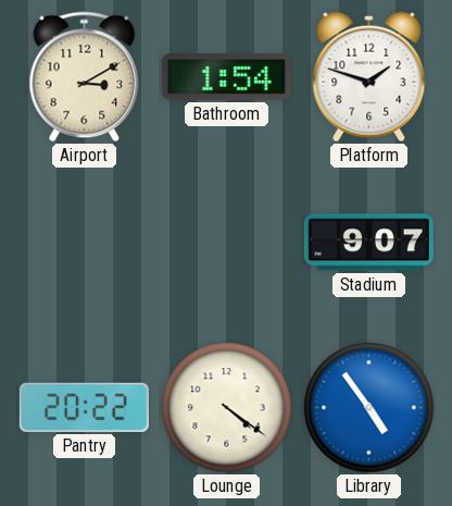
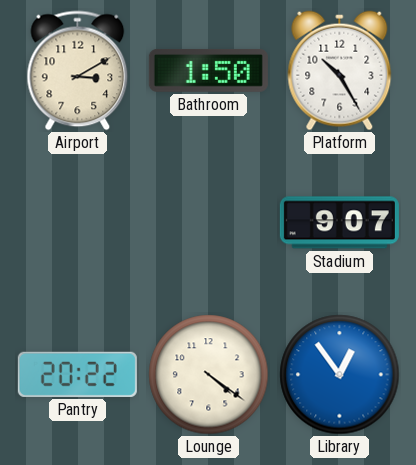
Bathroom: 1:54 -> 1:50
Platform: 1:48 -> 10:25
Library: 4:54 -> 12:54
